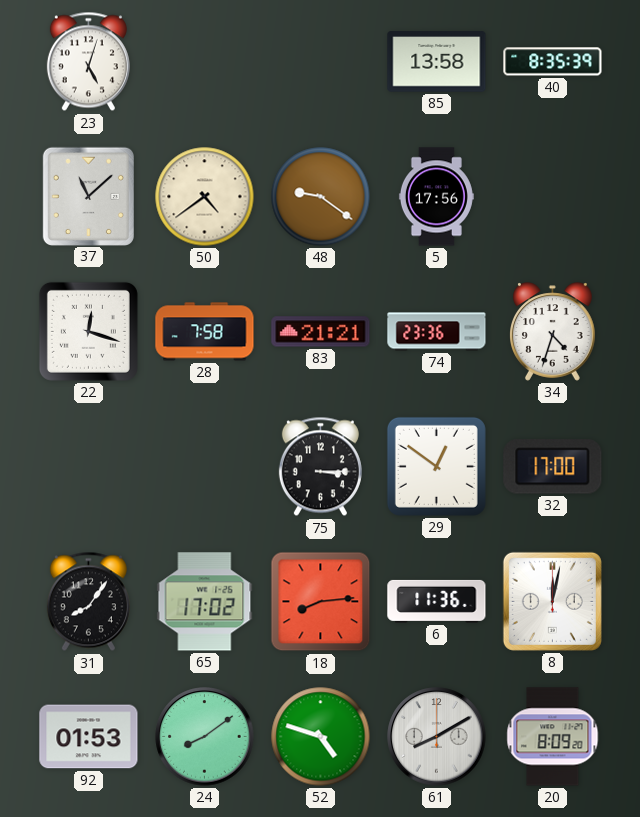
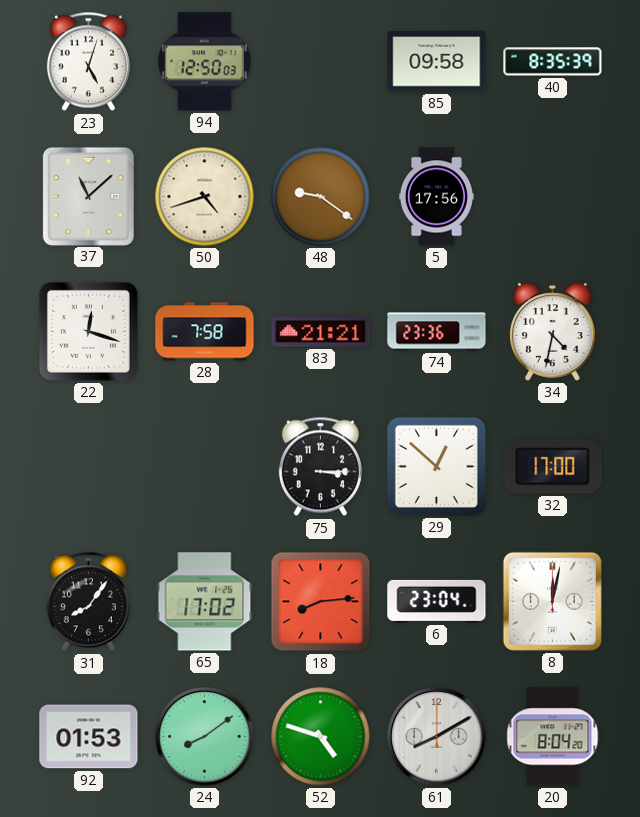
94: none -> 12:50
85: 13:58 -> 09:58
50: 4:39 -> 4:42
34: 4:33 -> 4:32
29: 12:51 -> 12:52
6: 11:36 -> 23:04
20: 8:09 -> 8:04
